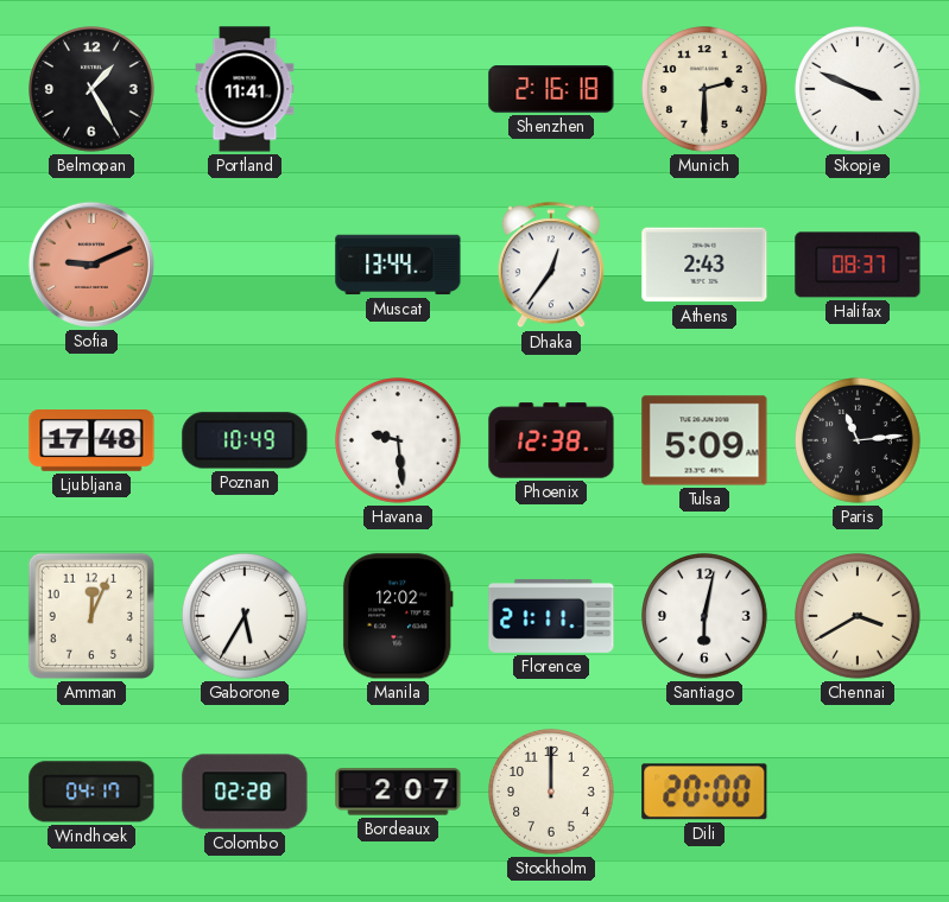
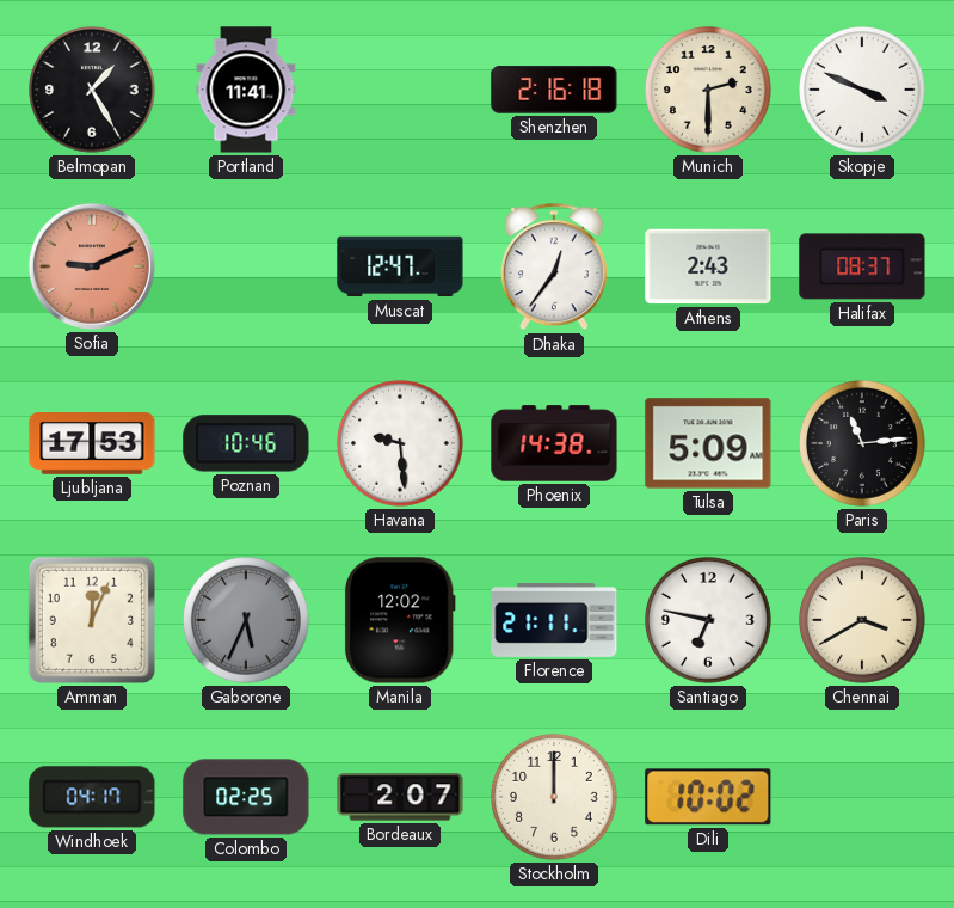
Muscat: 13:44 -> 12:47
Ljubljana: 17:48 -> 17:53
Poznan: 10:49 -> 10:46
Phoenix: 12:38 -> 14:38
Gaborone: 5:35 -> 5:34
Gaborone dial: white -> grey
Santiago: 6:02 -> 6:47
Colombo: 02:28 -> 02:25
Dili: 20:00 -> 10:02
